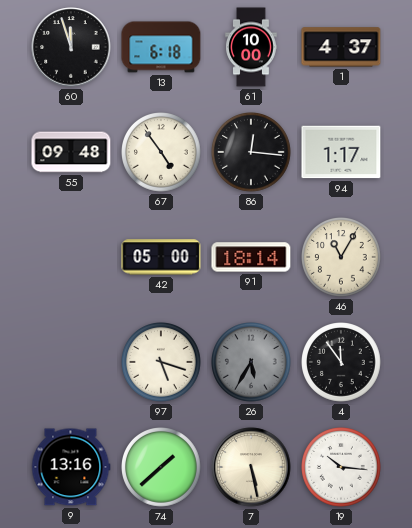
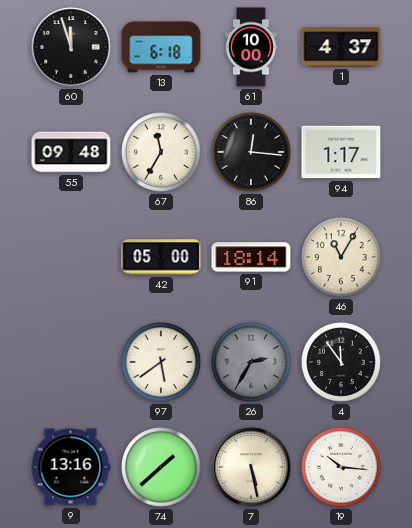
67: 4:54 -> 11:35
97: 5:18 -> 5:39
26: 5:35 -> 2:35
